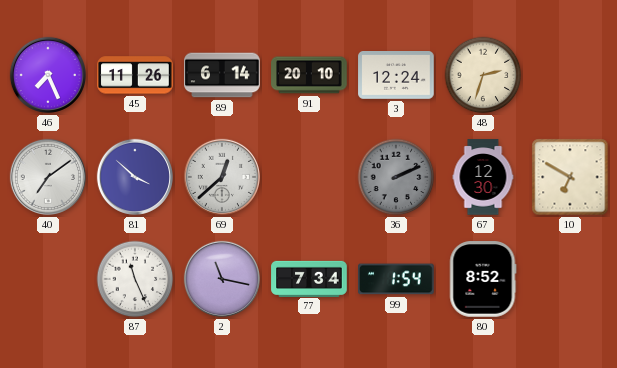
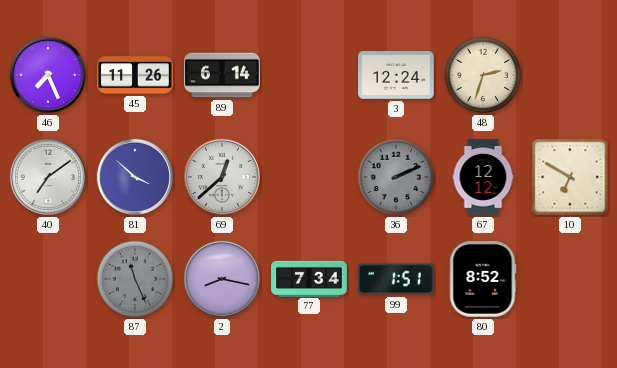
91: 20:10 -> none
67: 12:30 -> 12:12
87 dial: white -> grey
2: 11:17 -> 8:17
99: 1:54 -> 1:51
